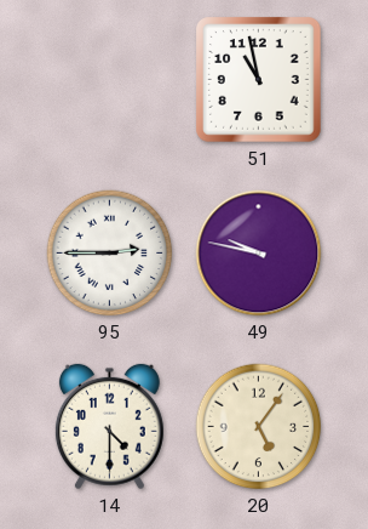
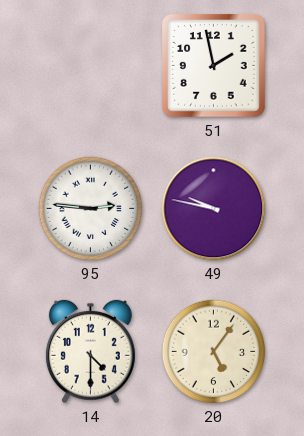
51: 10:58 -> 1:58
95: 2:45 -> 2:46
